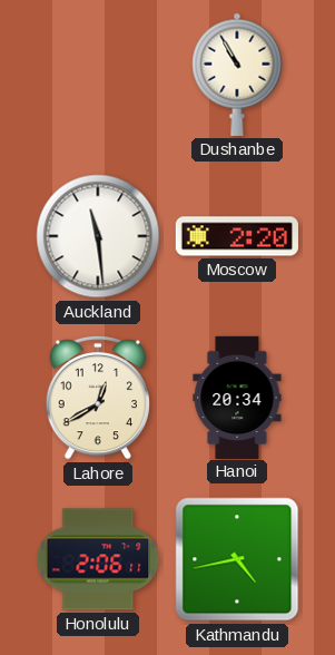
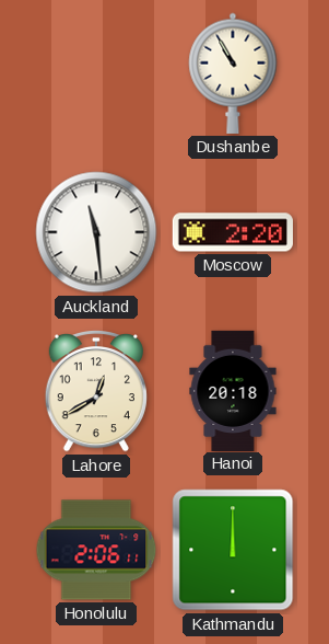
Hanoi: 20:34 -> 20:18
Kathmandu: 4:43 -> 12:00
